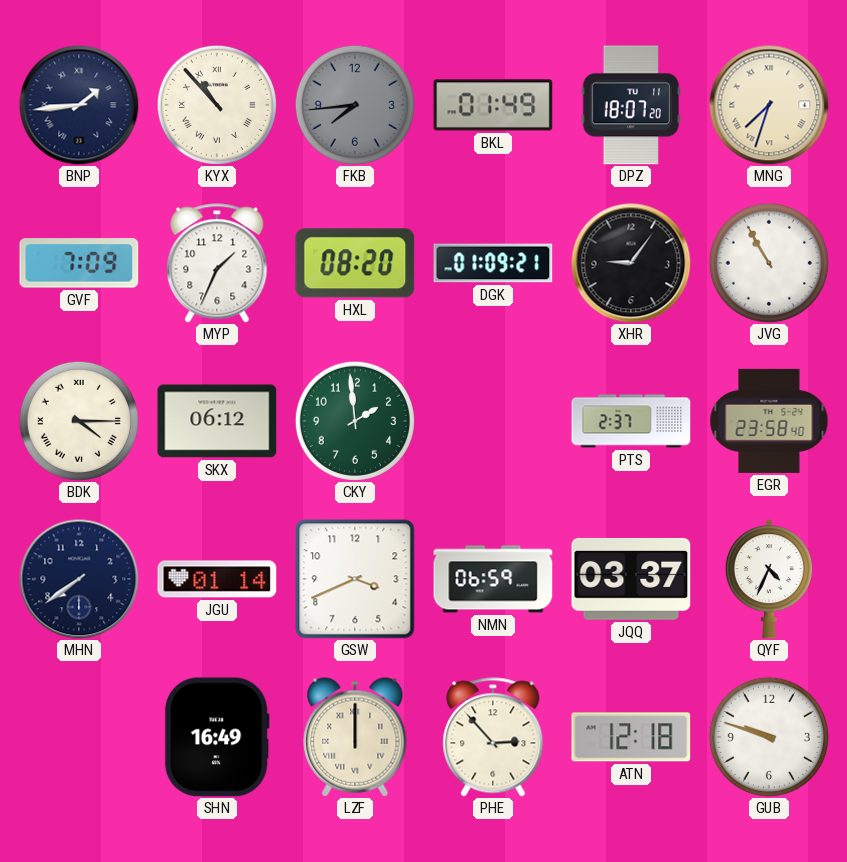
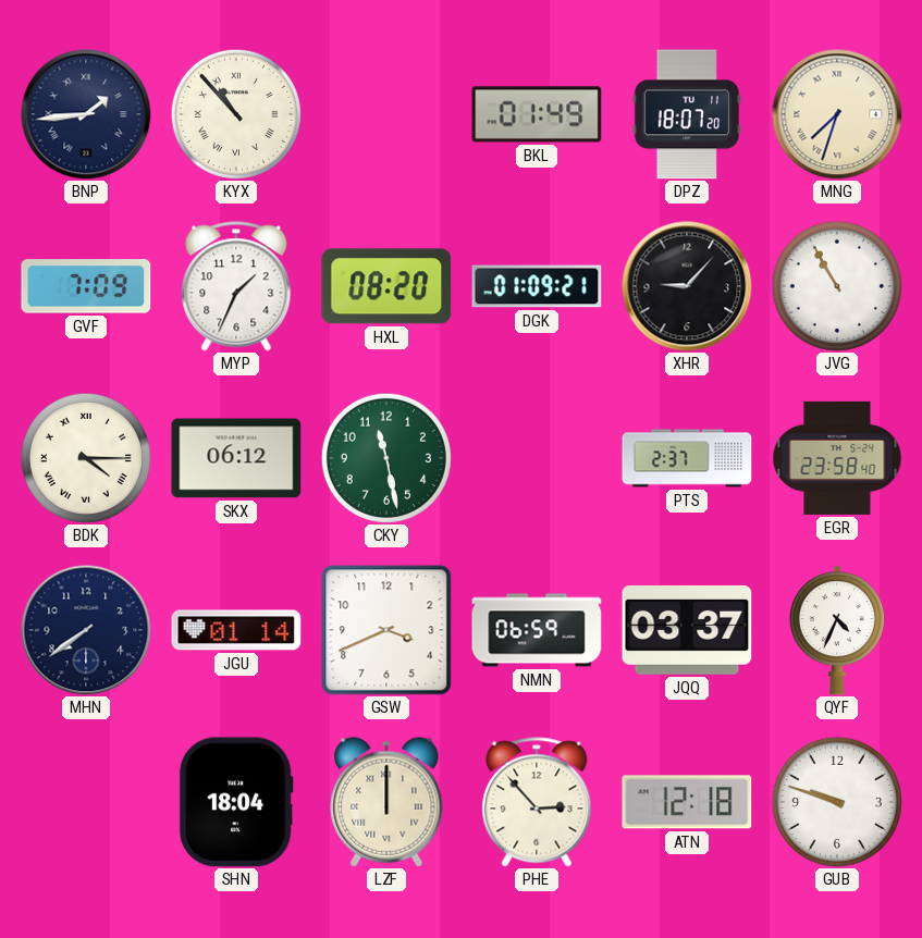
FKB: 7:44 -> none
XHR: 9:06 -> 9:07
CKY: 1:59 -> 11:28
SHN: 16:49 -> 18:04
